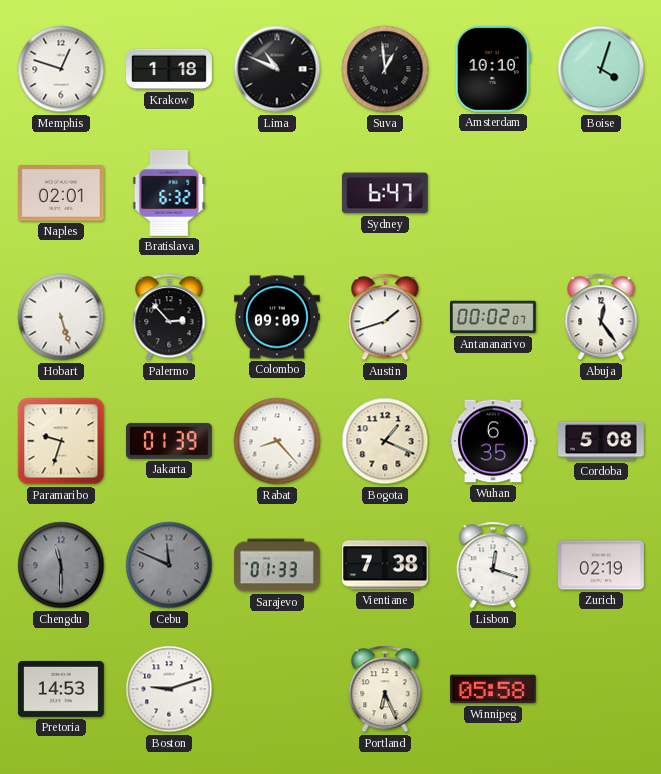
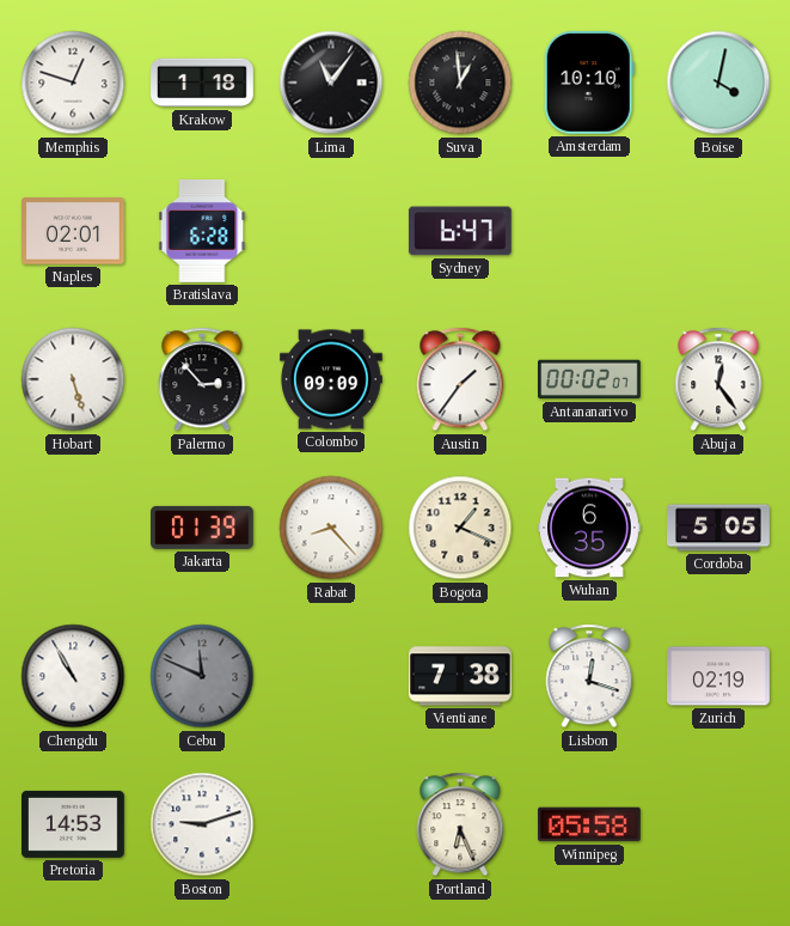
Lima: 10:49 -> 11:06
Boise: 4:03 -> 4:02
Bratislava: 6:32 -> 6:28
Austin: 1:42 -> 1:36
Paramaribo: 9:33 -> none
Cordoba: 5:08 -> 5:05
Chengdu: 11:30 -> 10:55
Chengdu dial: grey -> white
Sarajevo: 01:33 -> none
